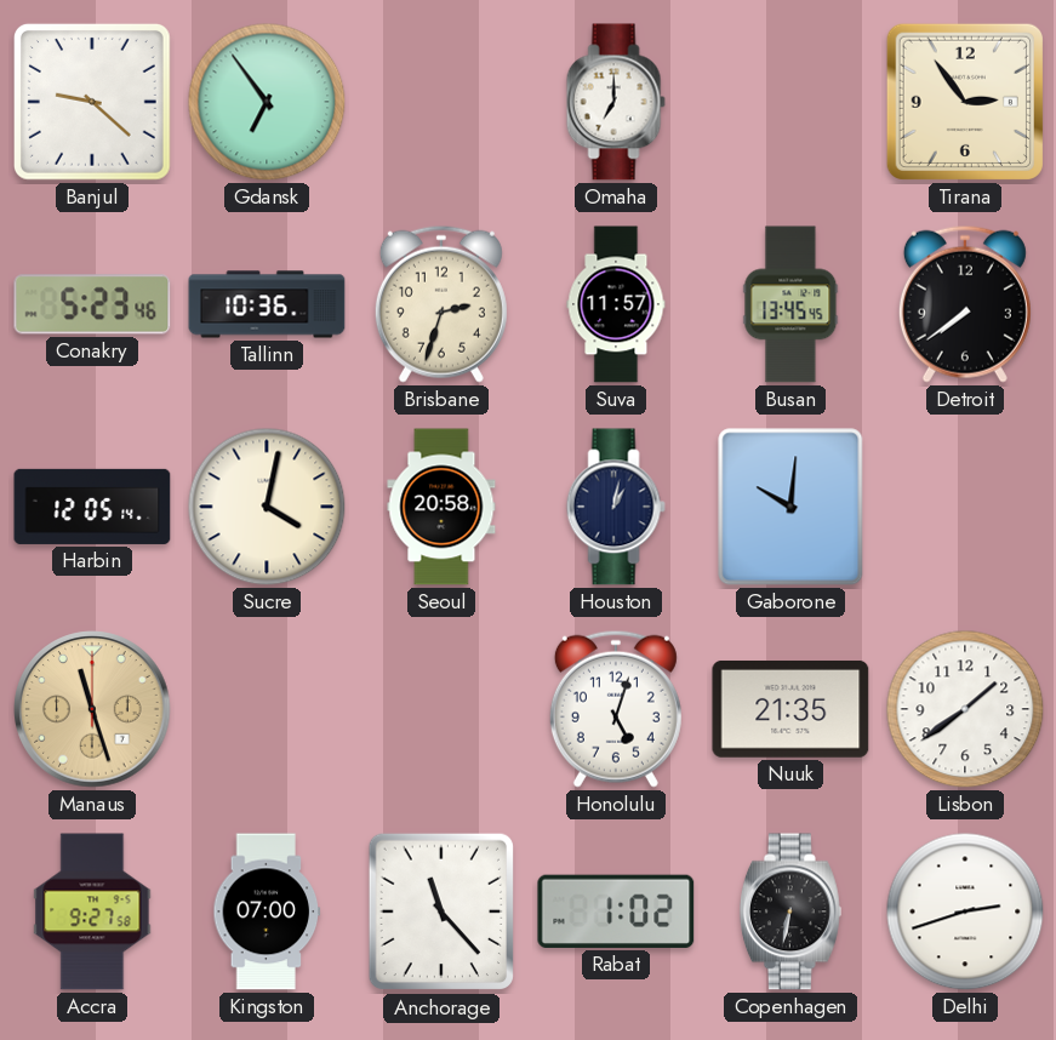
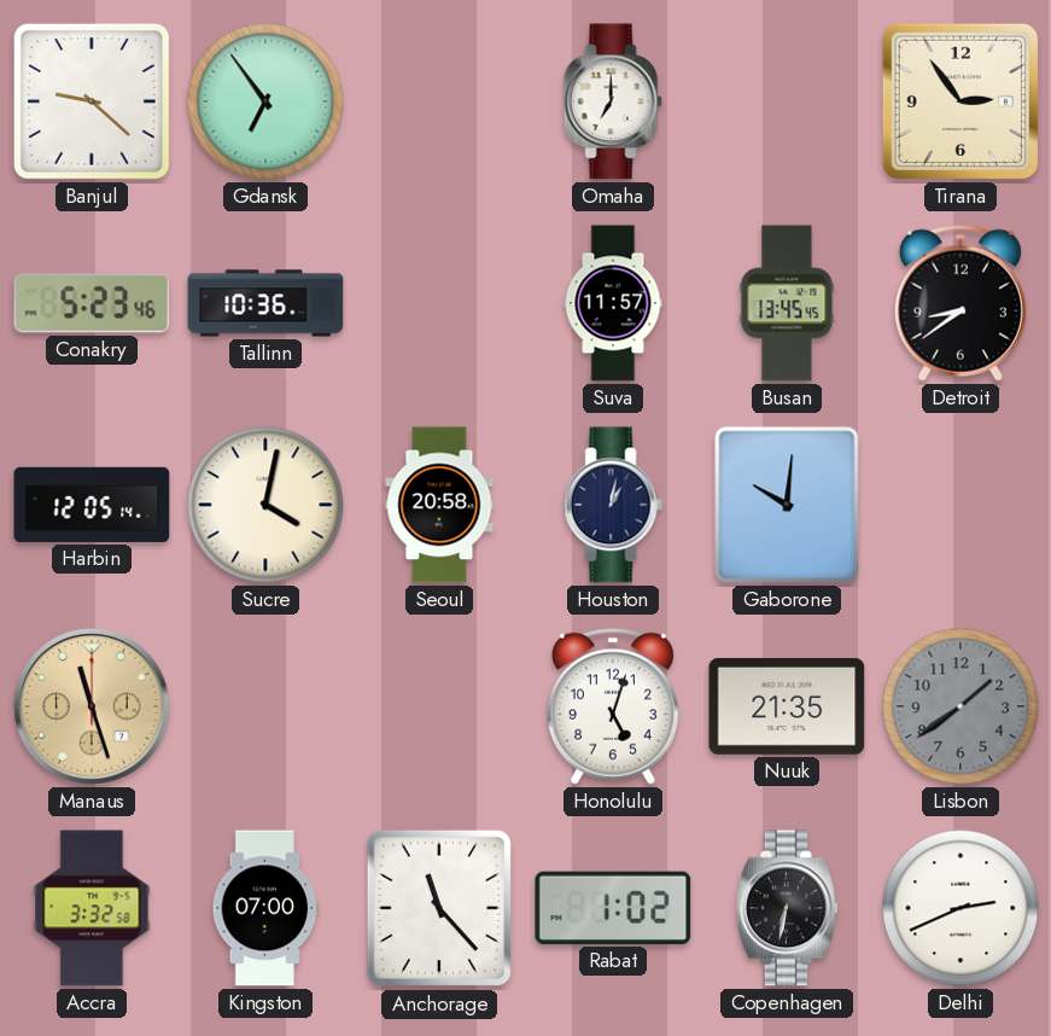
Brisbane: 2:33 -> none
Detroit: 7:39 -> 8:39
Lisbon dial: white -> grey
Accra: 9:27 -> 3:32
Delhi: 2:42 -> 2:41
